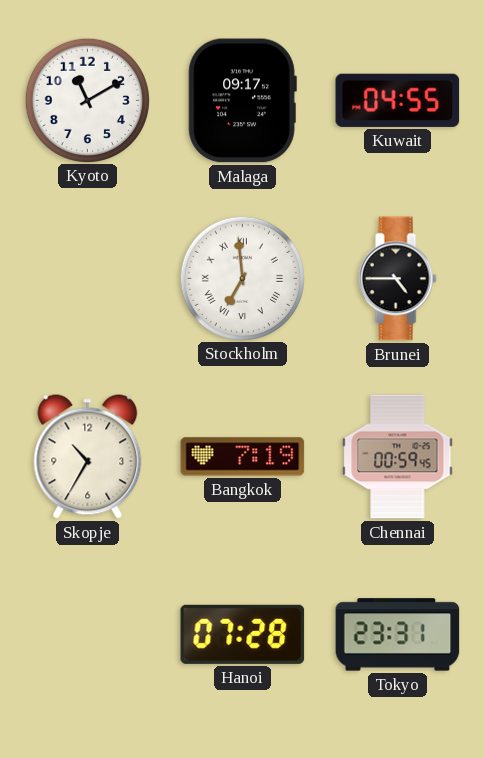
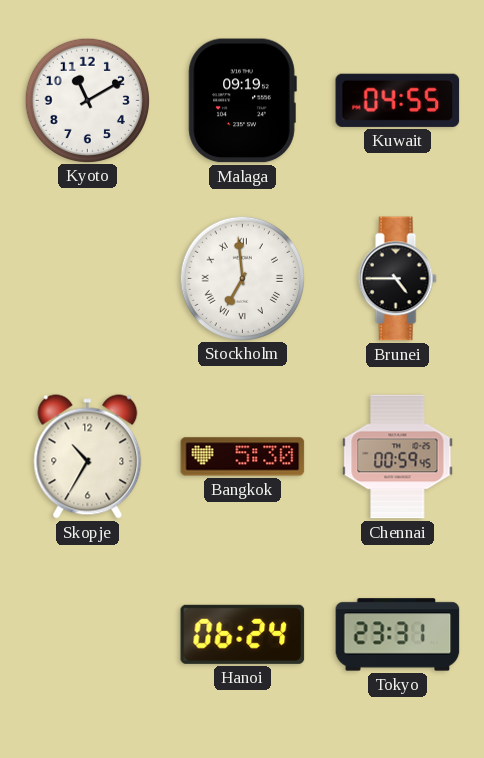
Malaga: 09:17 -> 09:19
Bangkok: 7:19 -> 5:30
Hanoi: 07:28 -> 06:24
